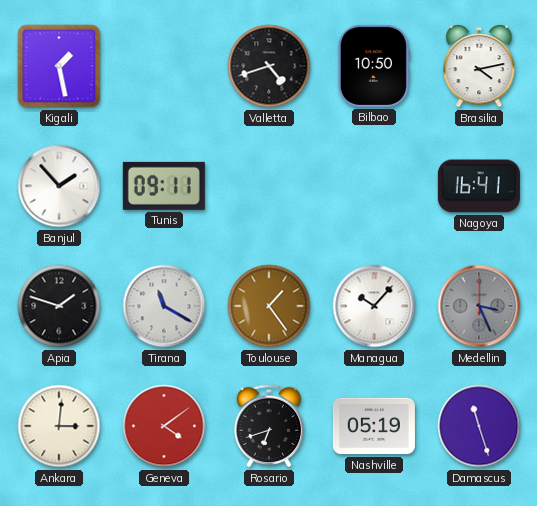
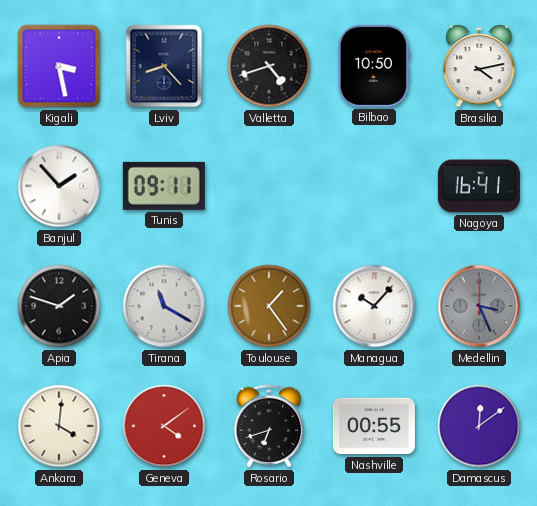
Kigali: 1:28 -> 3:28
Lviv: none -> 8:23
Ankara: 3:01 -> 4:01
Nashville: 05:19 -> 00:55
Damascus: 11:27 -> 12:09
